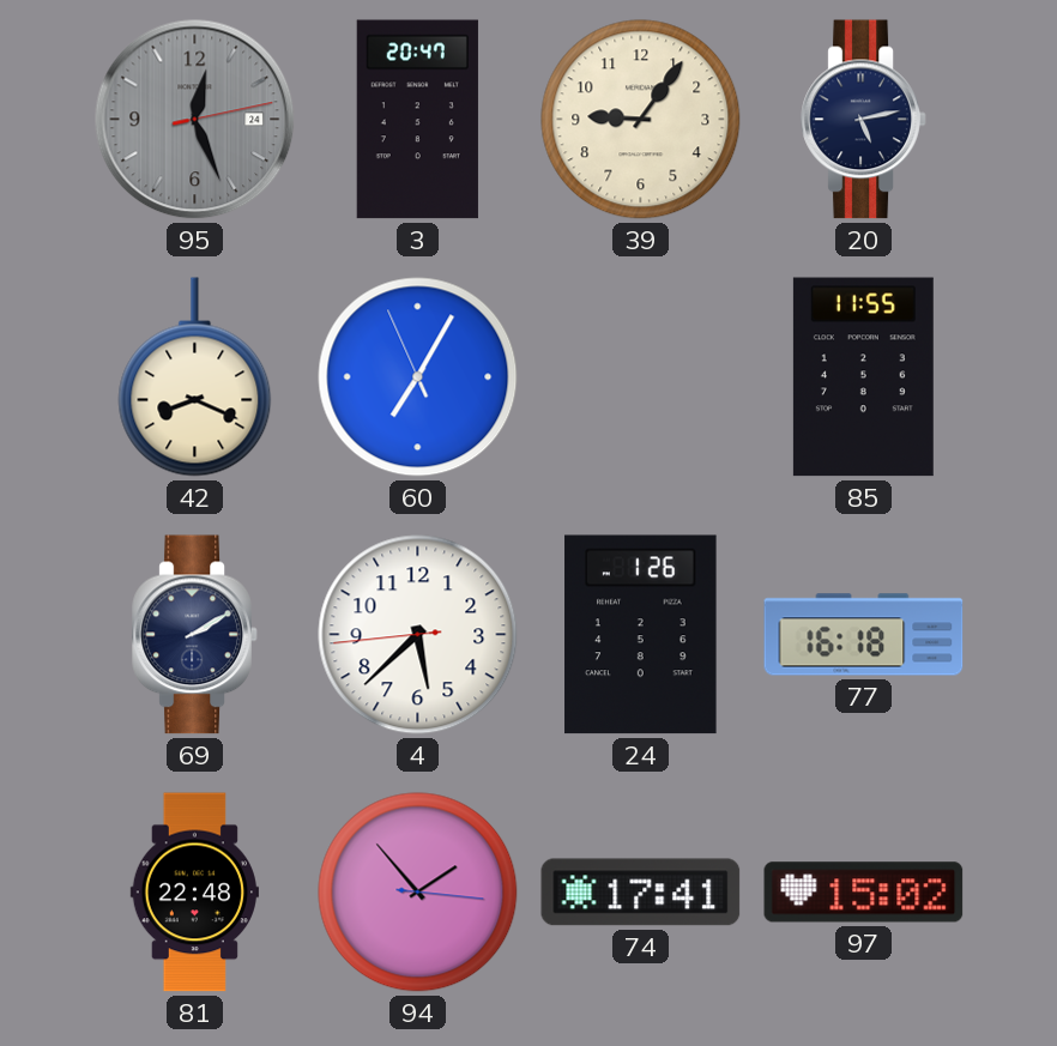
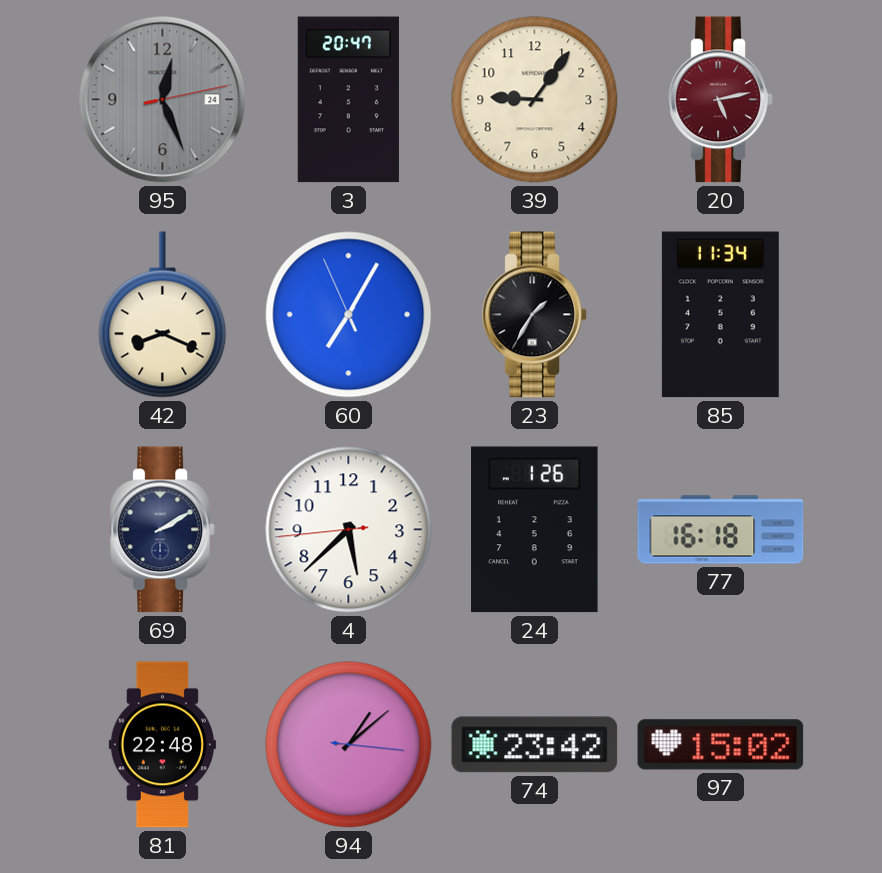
20 dial: navy -> burgundy
23: none -> 1:35
85: 11:55 -> 11:34
94: 1:53 -> 1:08
74: 17:41 -> 23:42
